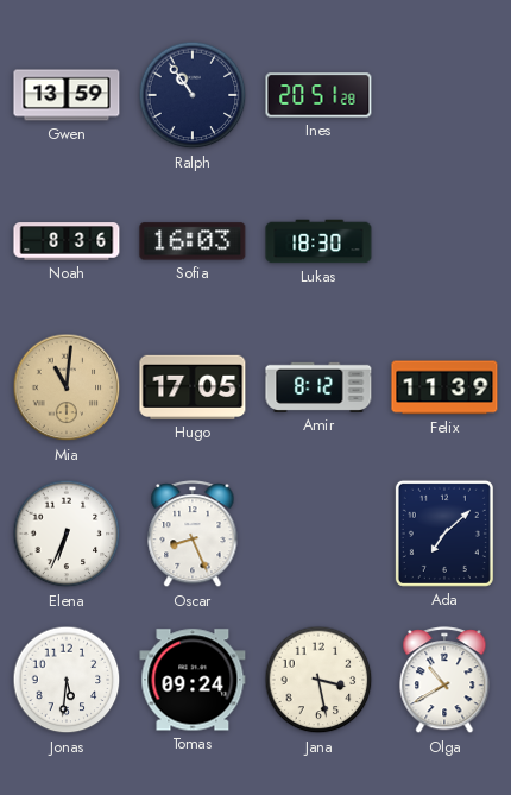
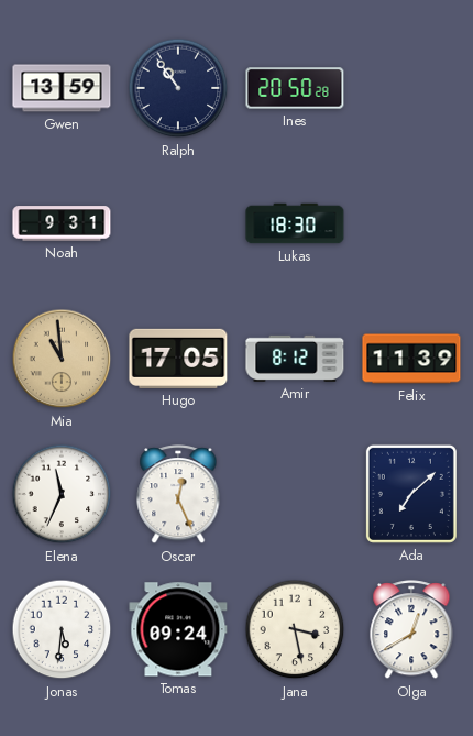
Ines: 20:51 -> 20:50
Noah: 8:36 -> 9:31
Sofia: 16:03 -> none
Mia: 11:01 -> 10:59
Elena: 6:34 -> 11:34
Oscar: 8:26 -> 12:26
Olga: 10:40 -> 12:40
